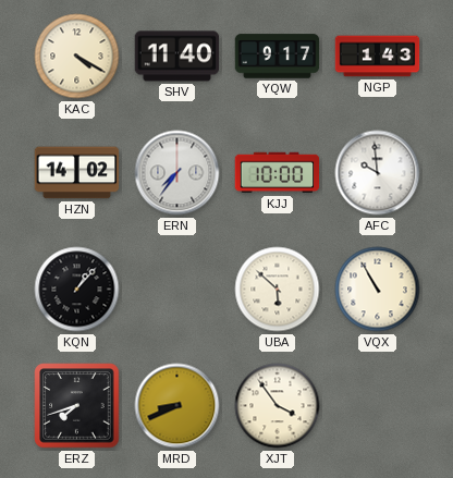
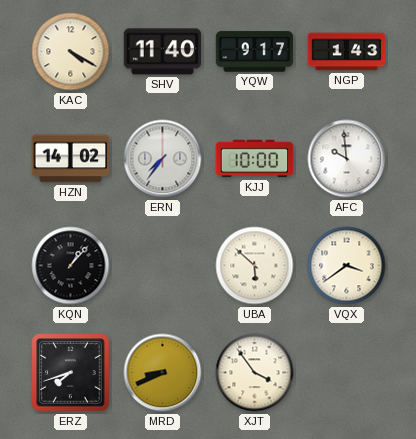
VQX: 10:55 -> 3:39
